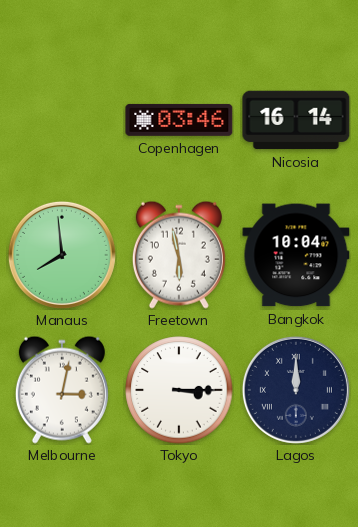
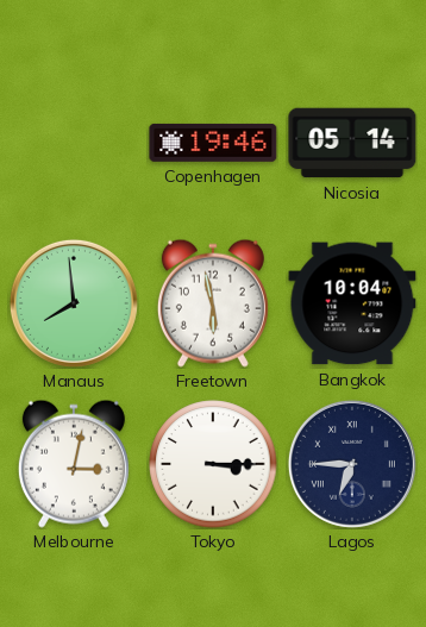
Copenhagen: 03:46 -> 19:46
Nicosia: 16:14 -> 05:14
Lagos: 12:00 -> 6:45
